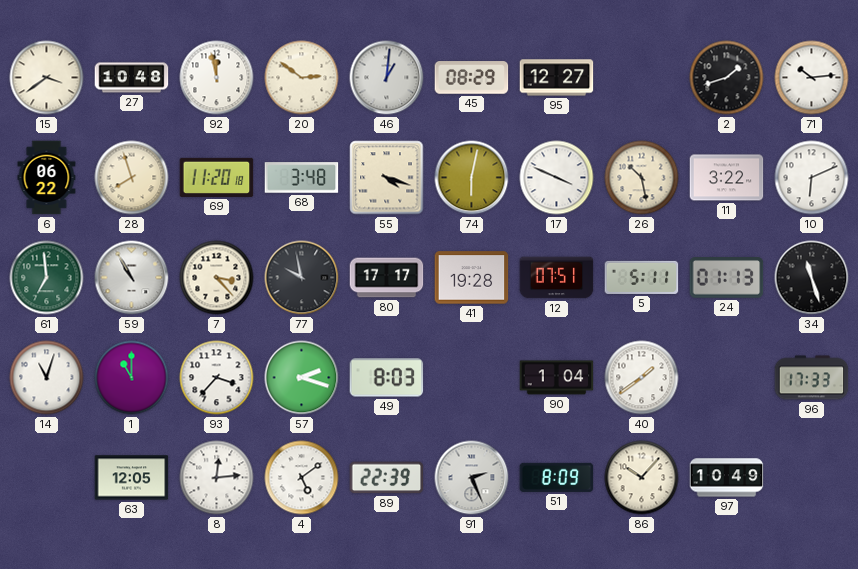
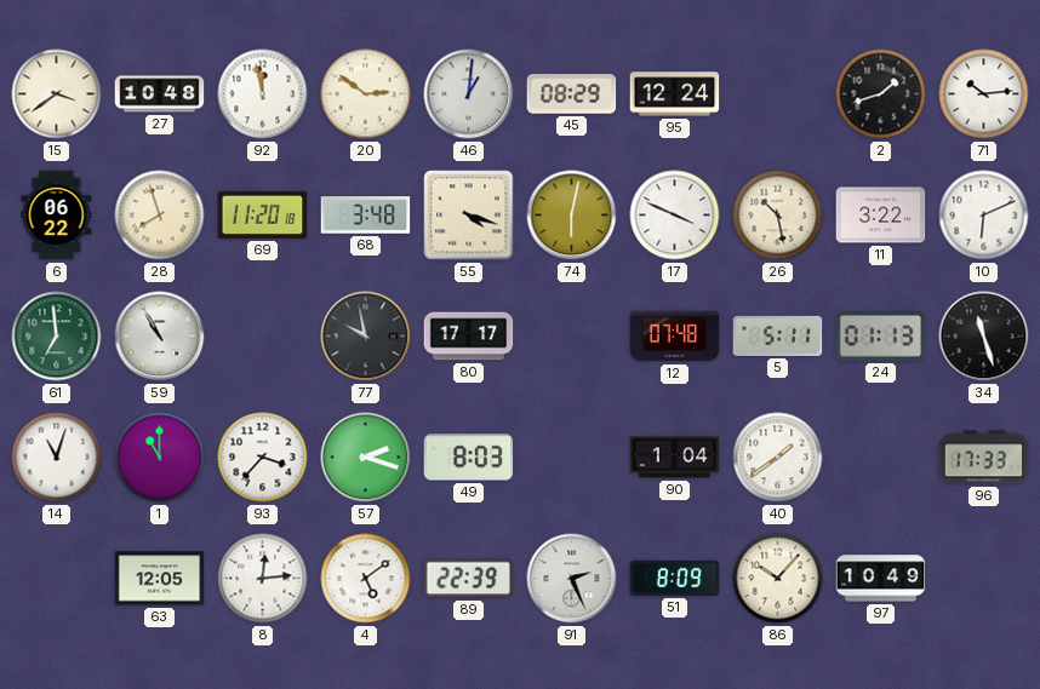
95: 12:27 -> 12:24
7: 3:23 -> none
41: 19:28 -> none
12: 07:51 -> 07:48
